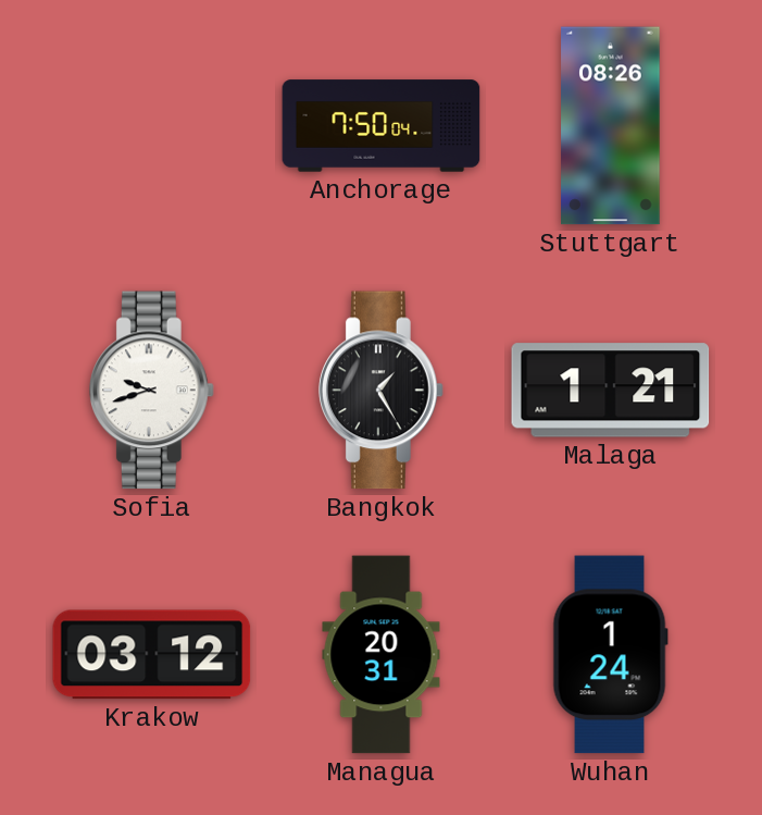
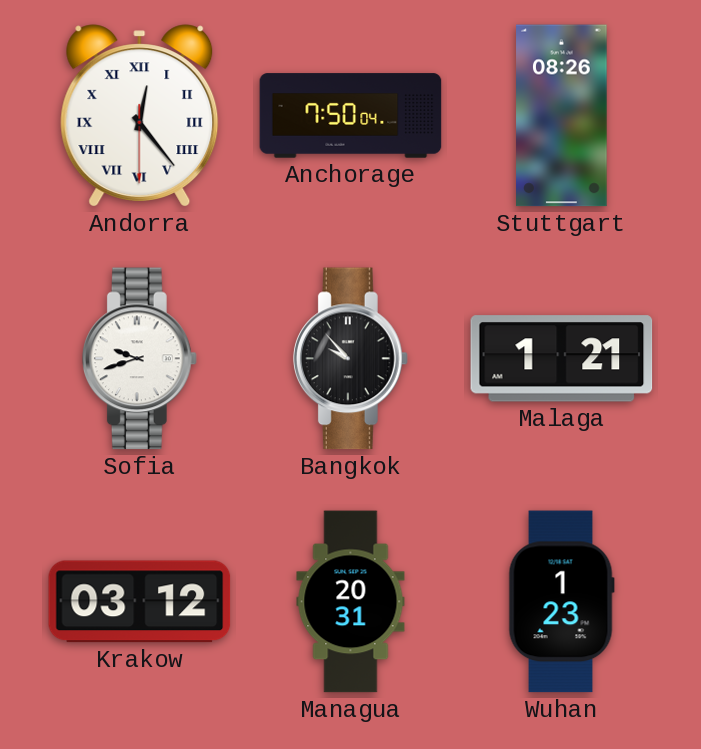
Andorra: none -> 12:23
Bangkok: 1:25 -> 9:53
Wuhan: 1:24 -> 1:23
